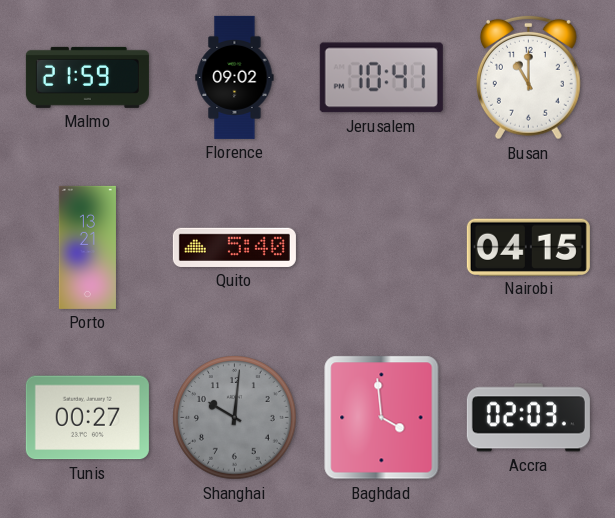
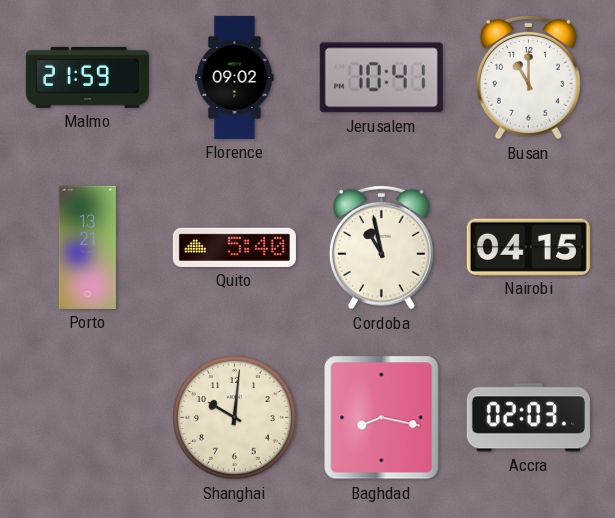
Cordoba: none -> 10:58
Tunis: 00:27 -> none
Shanghai dial: grey -> cream
Baghdad: 3:59 -> 8:17
